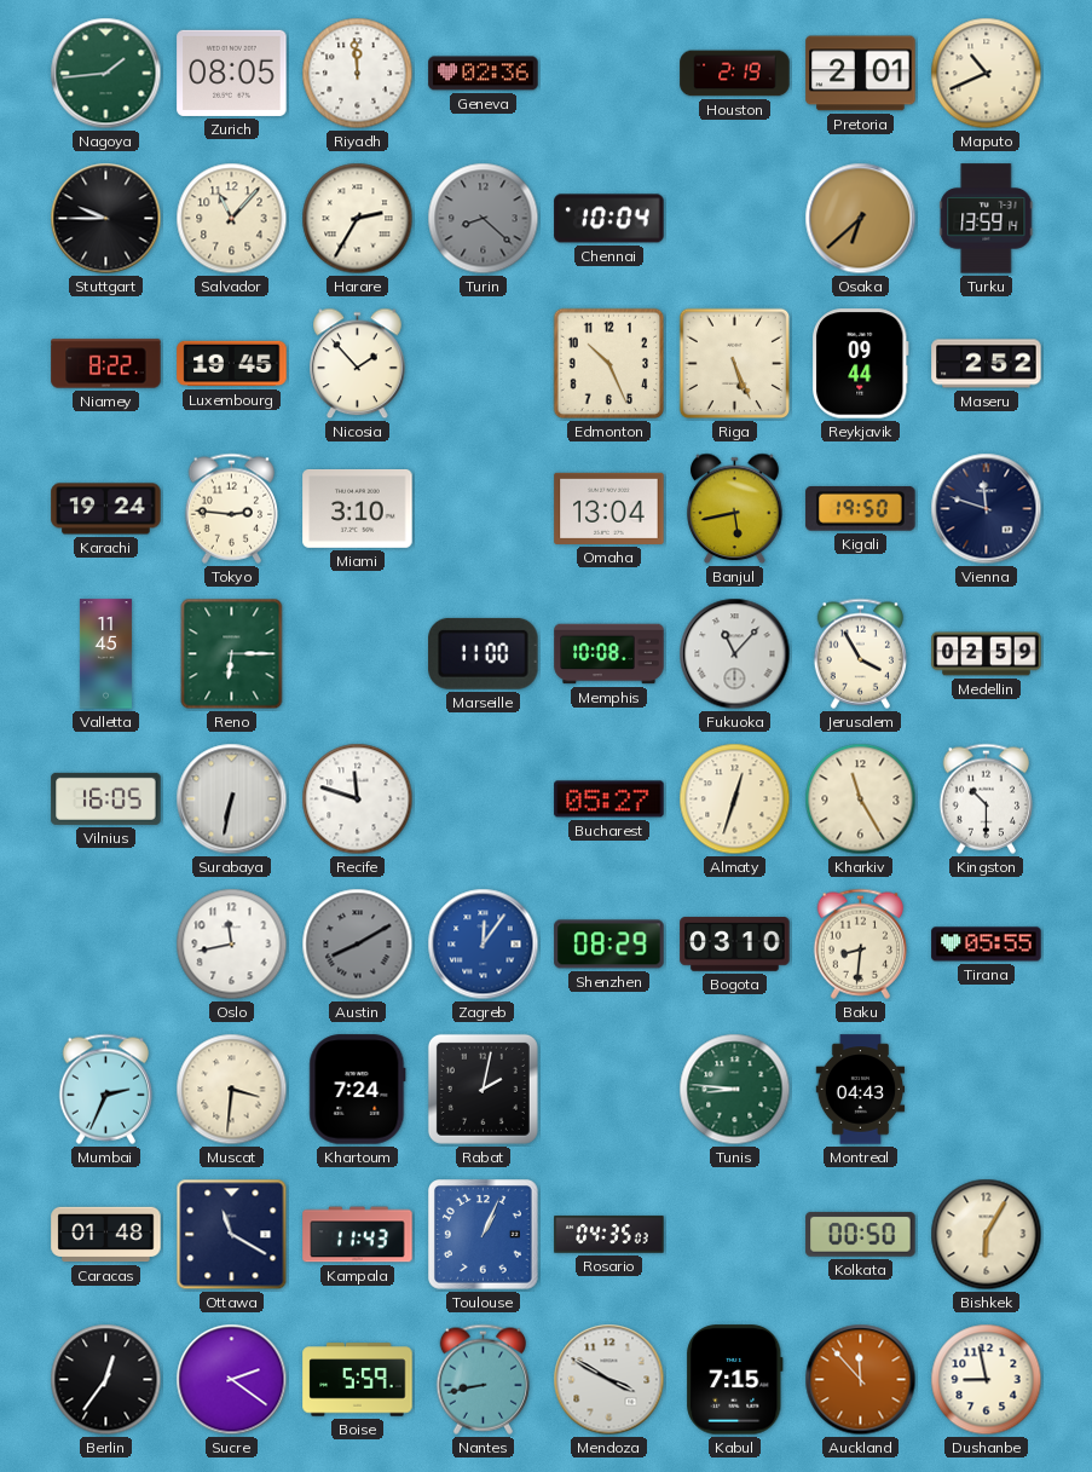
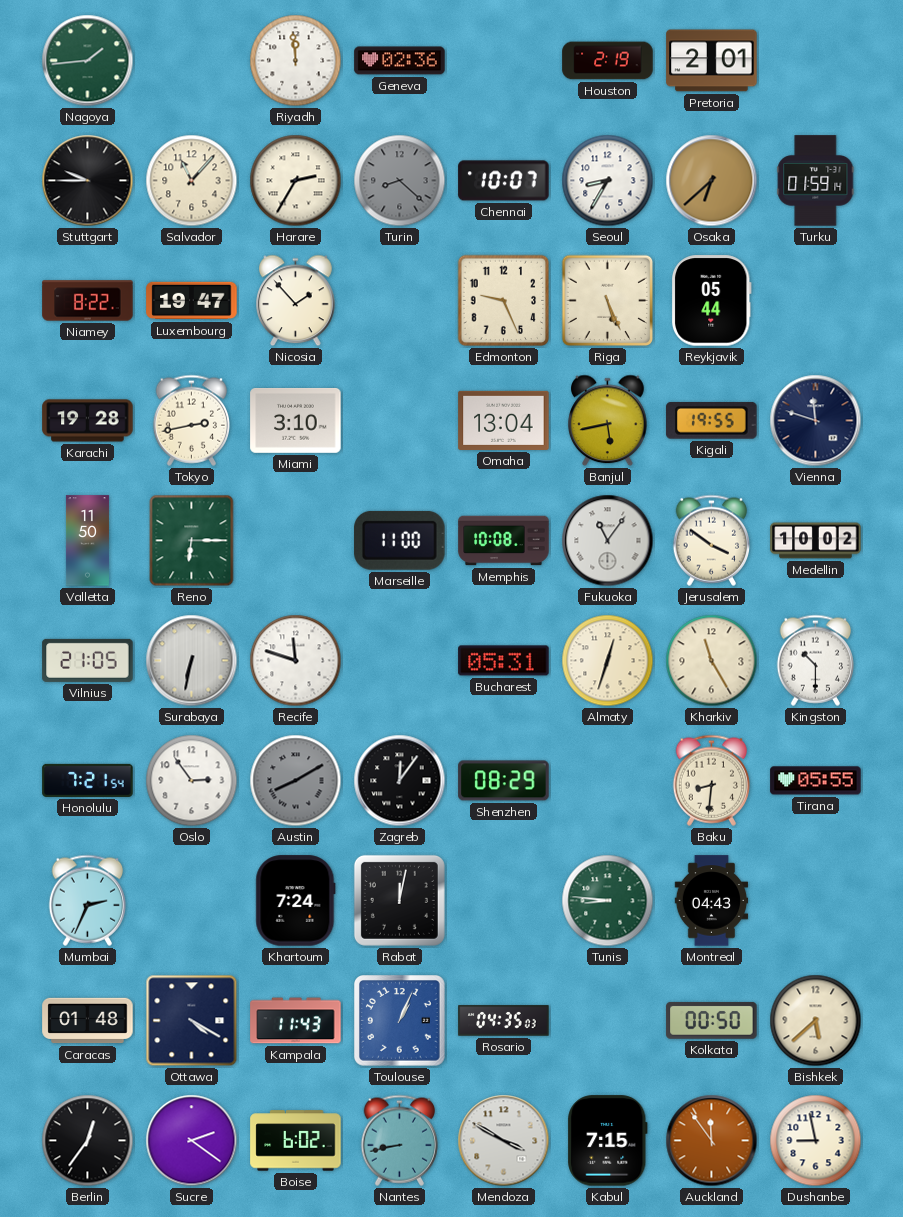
Zurich: 08:05 -> none
Maputo: 10:41 -> none
Chennai: 10:04 -> 10:07
Seoul: none -> 8:35
Turku: 13:59 -> 01:59
Luxembourg: 19:45 -> 19:47
Edmonton: 10:26 -> 9:26
Reykjavik: 09:44 -> 05:44
Maseru: 2:52 -> none
Karachi: 19:24 -> 19:28
Tokyo: 2:46 -> 2:43
Kigali: 19:50 -> 19:55
Valletta: 11:45 -> 11:50
Fukuoka: 11:07 -> 11:06
Jerusalem: 3:55 -> 3:51
Medellin: 02:59 -> 10:02
Vilnius: 16:05 -> 21:05
Bucharest: 05:27 -> 05:31
Honolulu: none -> 7:21
Oslo: 11:43 -> 2:54
Zagreb dial: blue -> black
Bogota: 03:10 -> none
Muscat: 3:31 -> none
Rabat: 2:02 -> 12:02
Ottawa: 11:20 -> 4:20
Bishkek: 6:05 -> 5:38
Boise: 5:59 -> 6:02
Auckland: 11:53 -> 11:54
